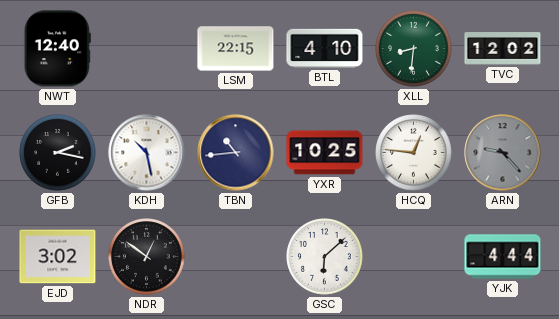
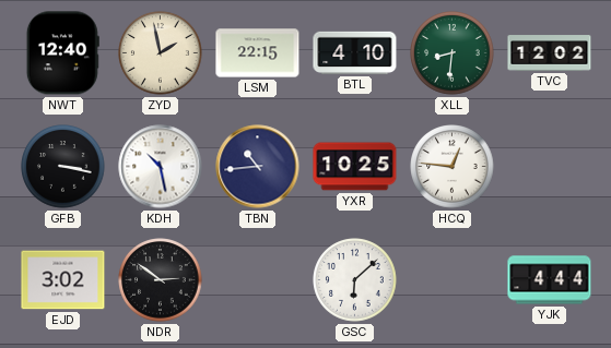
ZYD: none -> 1:58
GFB: 2:17 -> 3:17
ARN: 9:23 -> none
NDR: 12:51 -> 2:51
